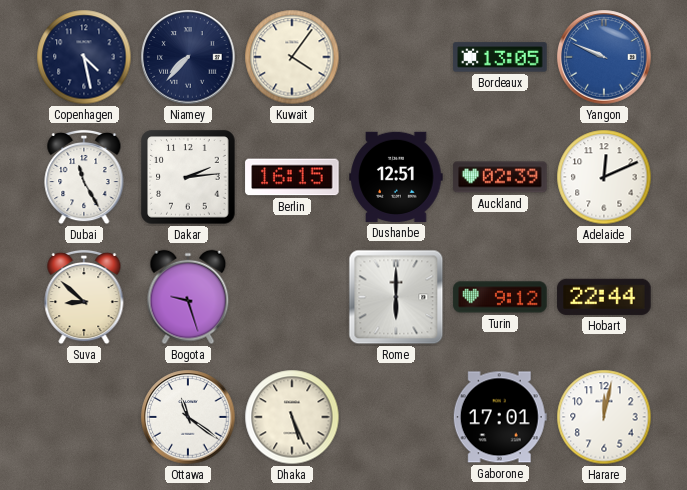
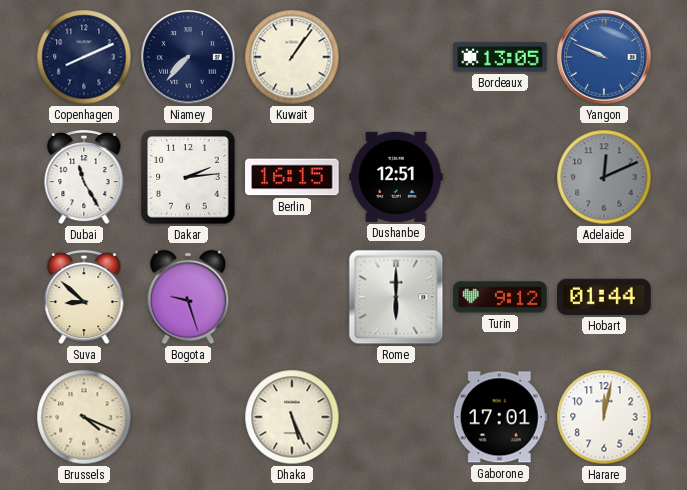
Copenhagen: 4:28 -> 8:11
Kuwait: 4:06 -> 1:06
Auckland: 02:39 -> none
Adelaide dial: white -> grey
Hobart: 22:44 -> 01:44
Brussels: none -> 4:19
Ottawa: 11:21 -> none
